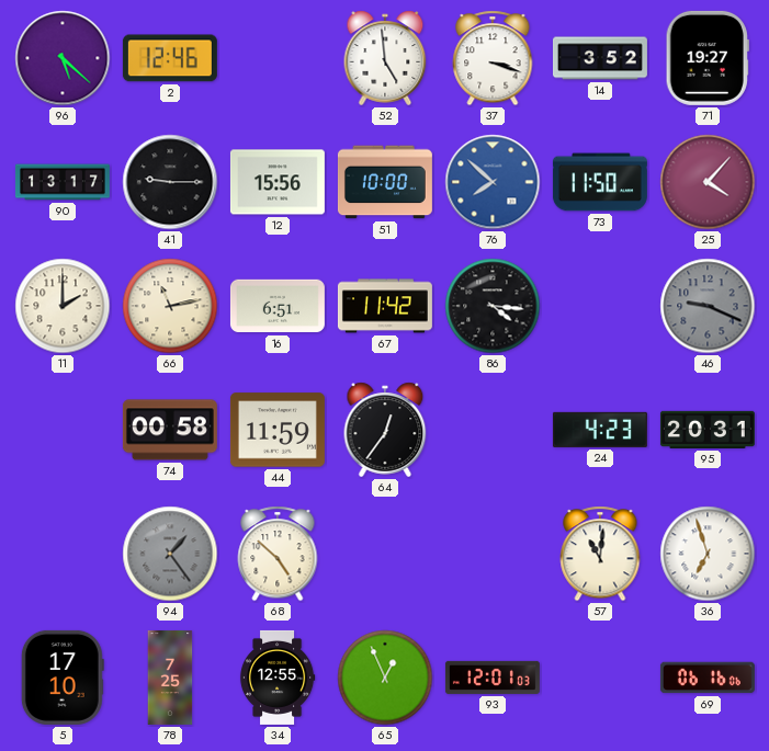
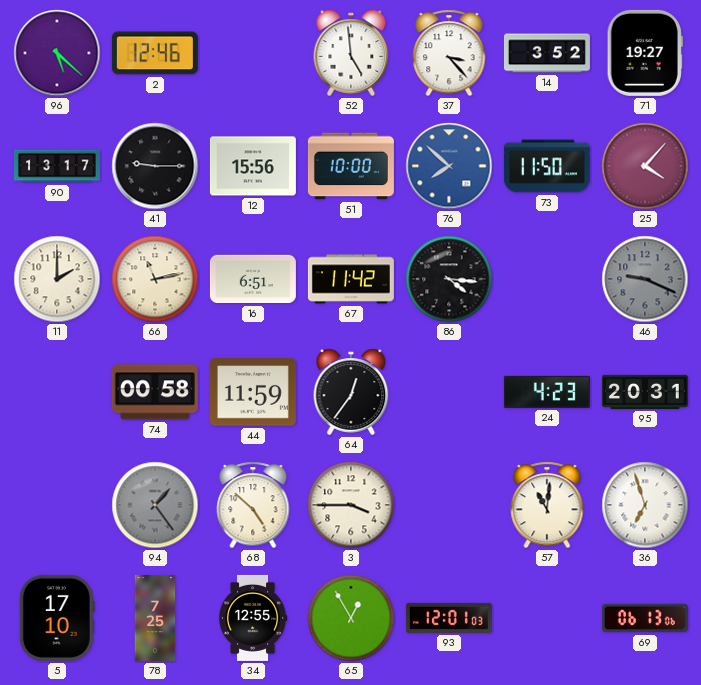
37: 3:18 -> 3:23
3: none -> 3:45
65: 12:56 -> 12:55
69: 06:16 -> 06:13
